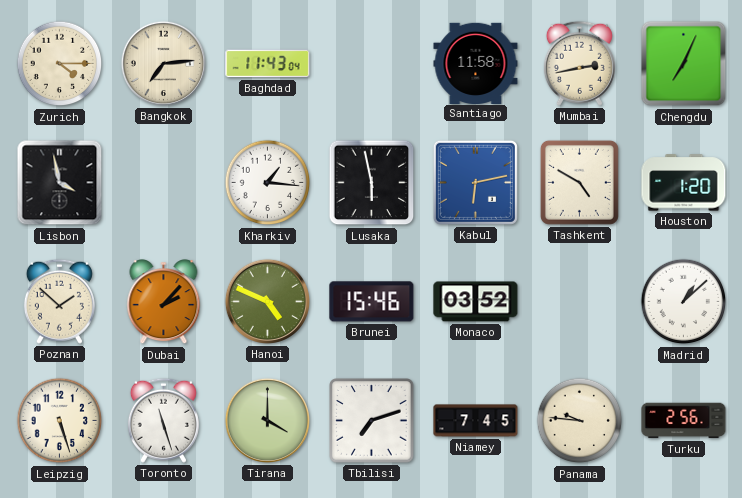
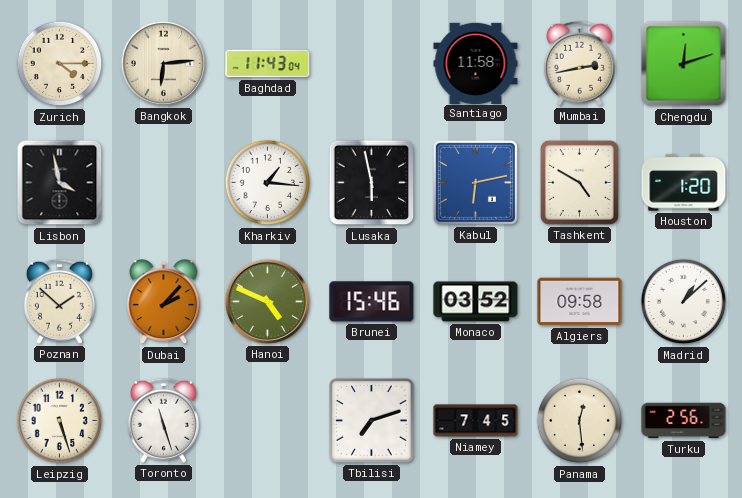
Bangkok: 7:14 -> 6:14
Chengdu: 7:04 -> 12:12
Algiers: none -> 09:58
Tirana: 4:00 -> none
Panama: 9:46 -> 12:29
